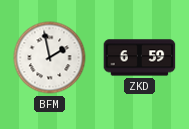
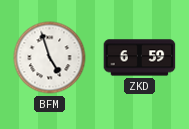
BFM: 1:58 -> 4:57
